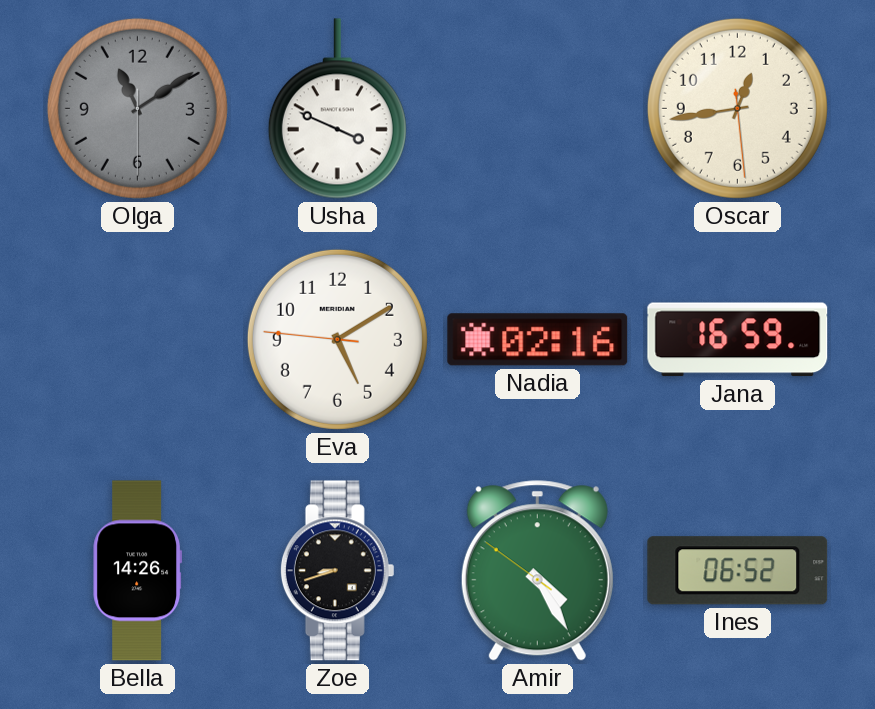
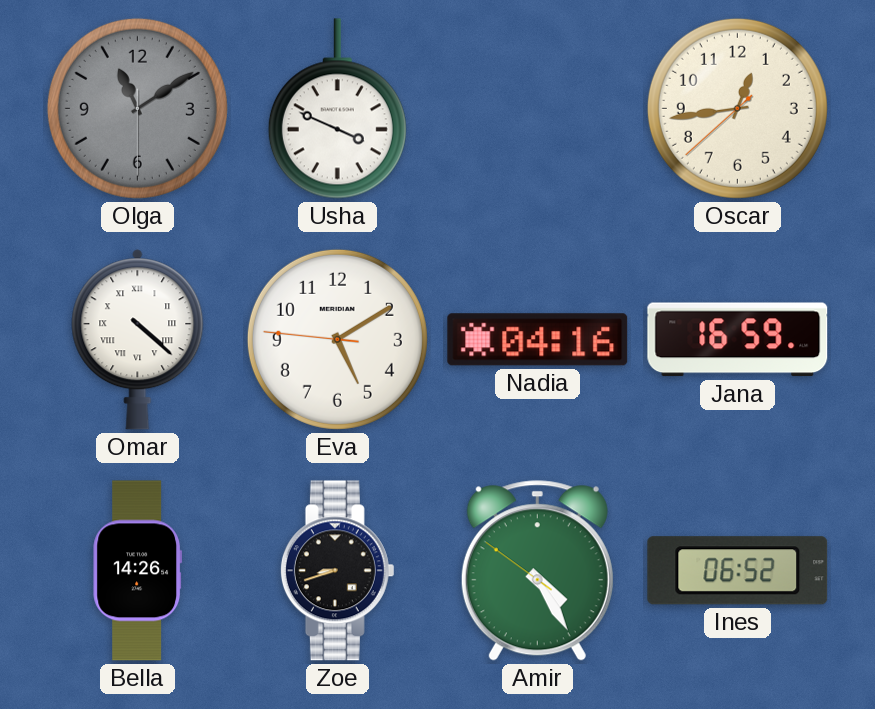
Oscar: 12:43:29 -> 12:43:38
Omar: none -> 4:22
Nadia: 02:16 -> 04:16
